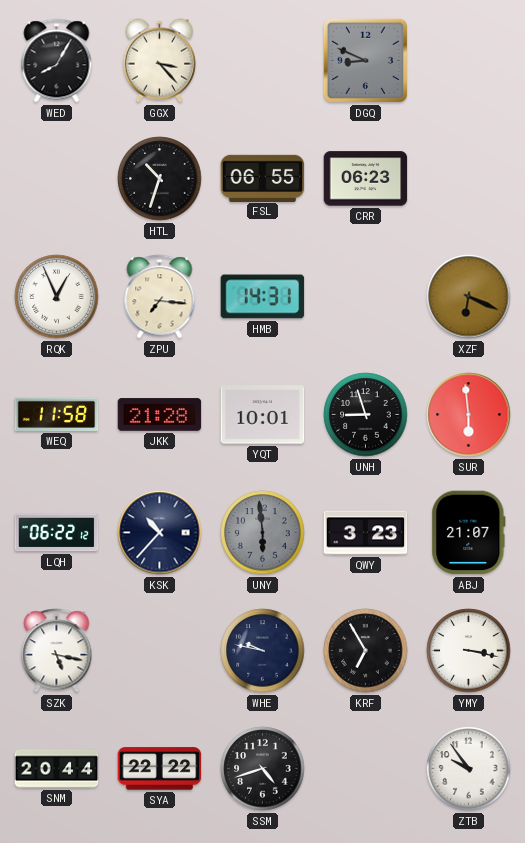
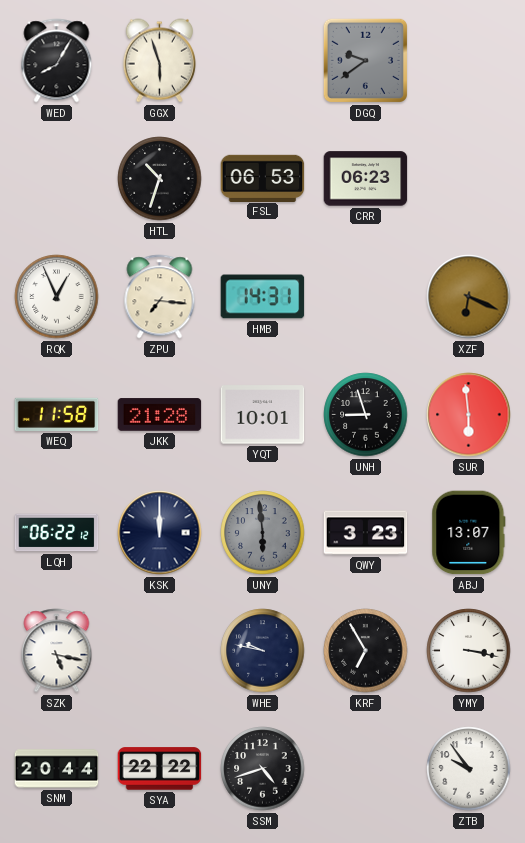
GGX: 3:23 -> 5:57
DGQ: 8:49 -> 9:39
FSL: 06:55 -> 06:53
KSK: 10:37 -> 12:00
ABJ: 21:07 -> 13:07
